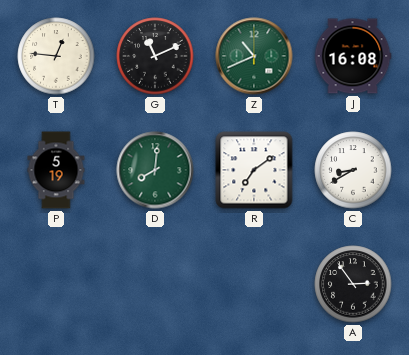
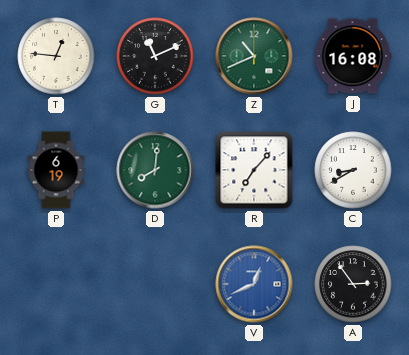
P: 5:19 -> 6:19
R: 7:09 -> 7:07
V: none -> 12:41
